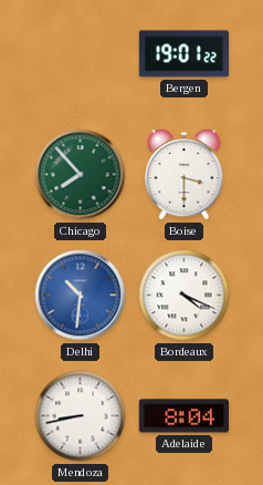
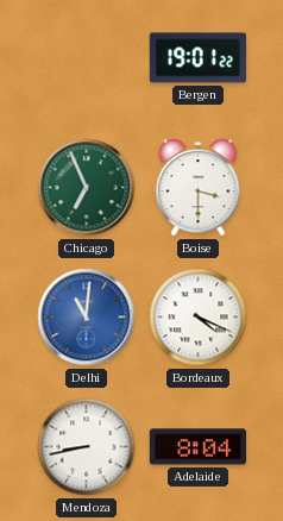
Chicago: 7:53 -> 6:56
Delhi: 10:31 -> 11:01
